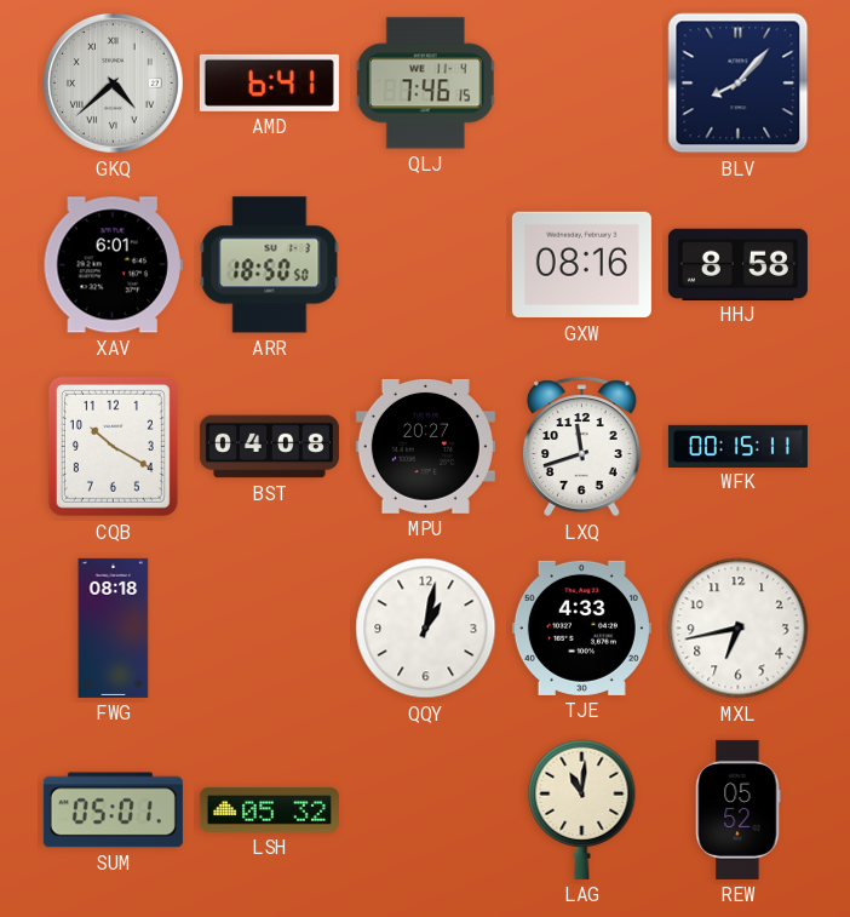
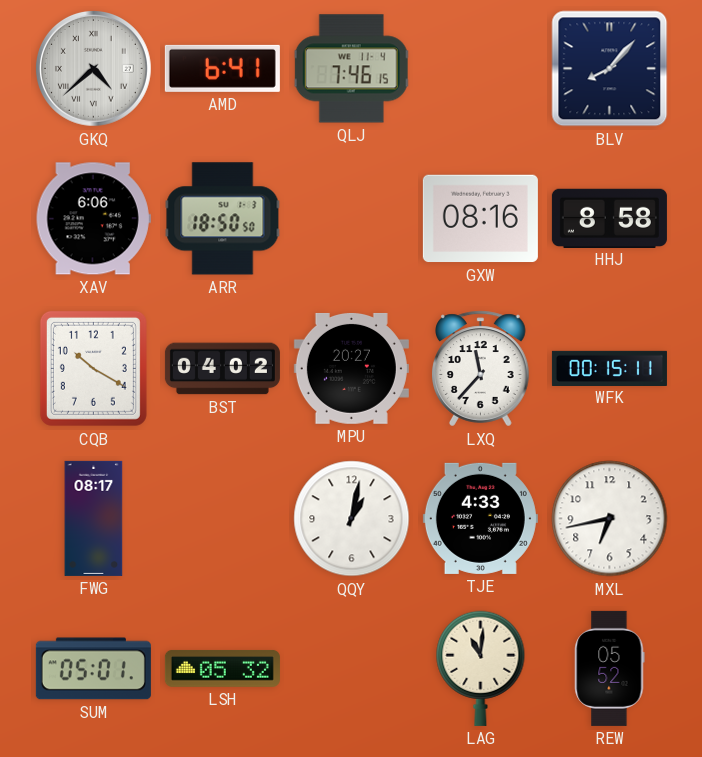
XAV: 6:01 -> 6:06
BST: 04:08 -> 04:02
LXQ: 11:42 -> 11:37
FWG: 08:18 -> 08:17
